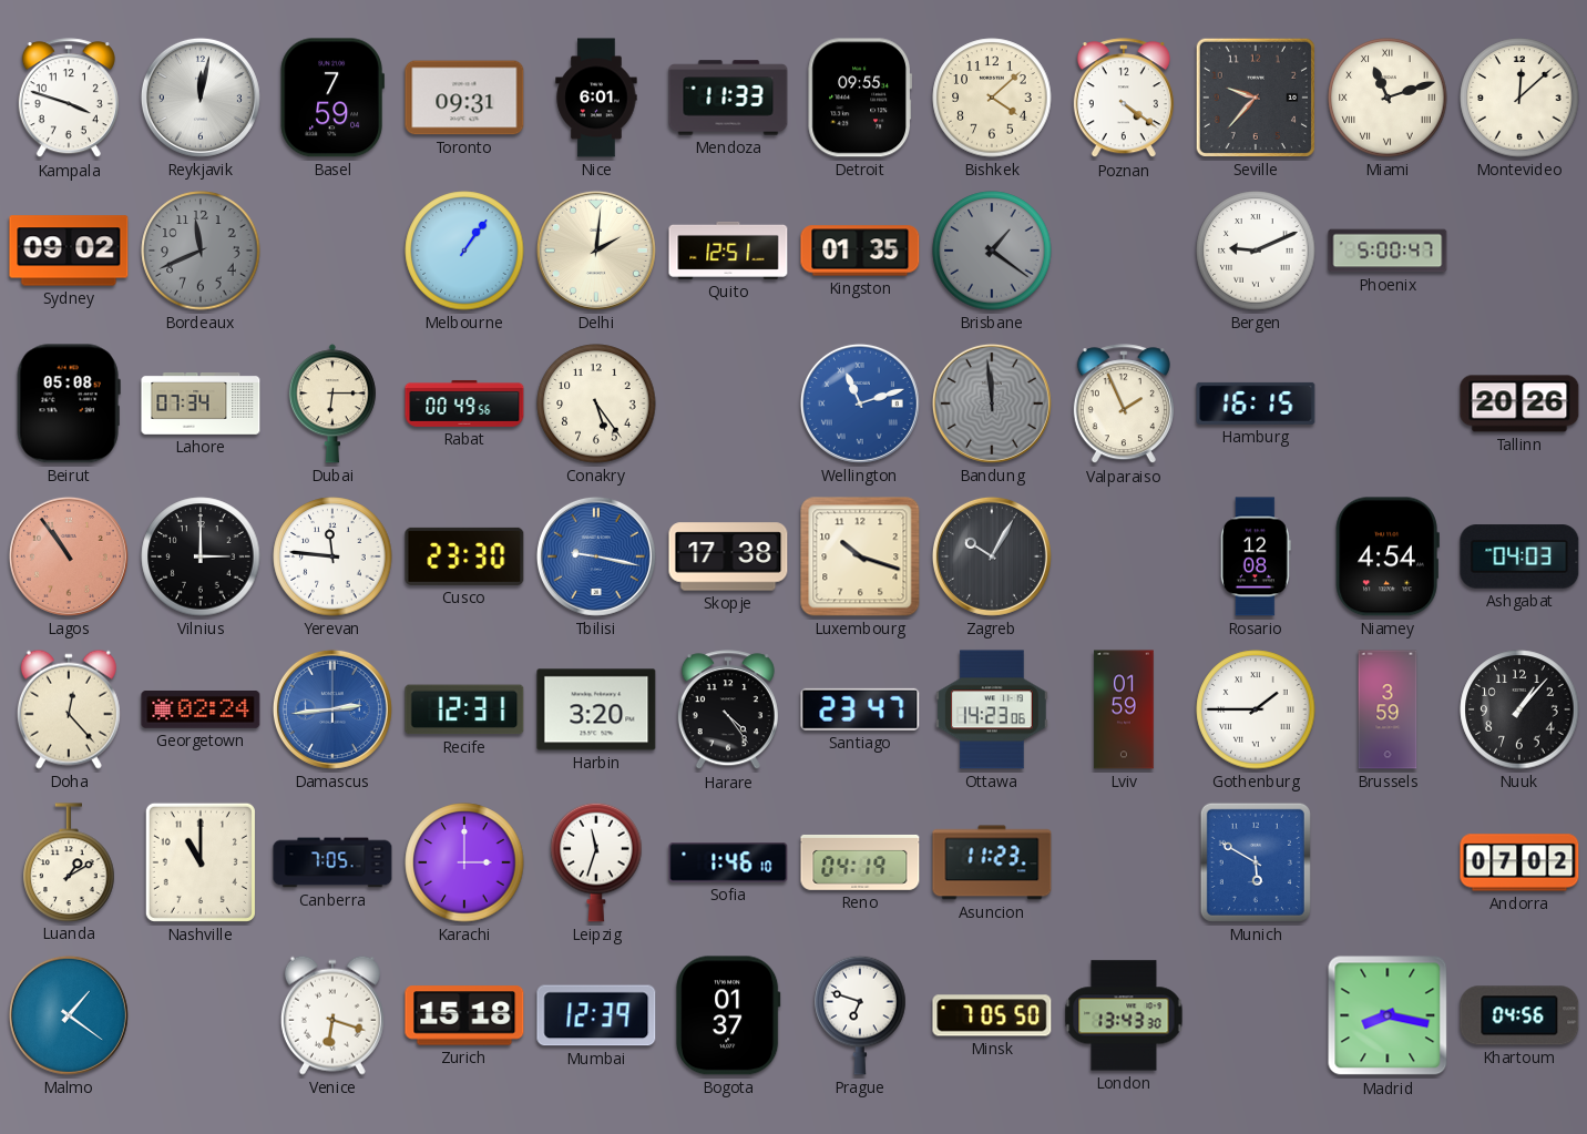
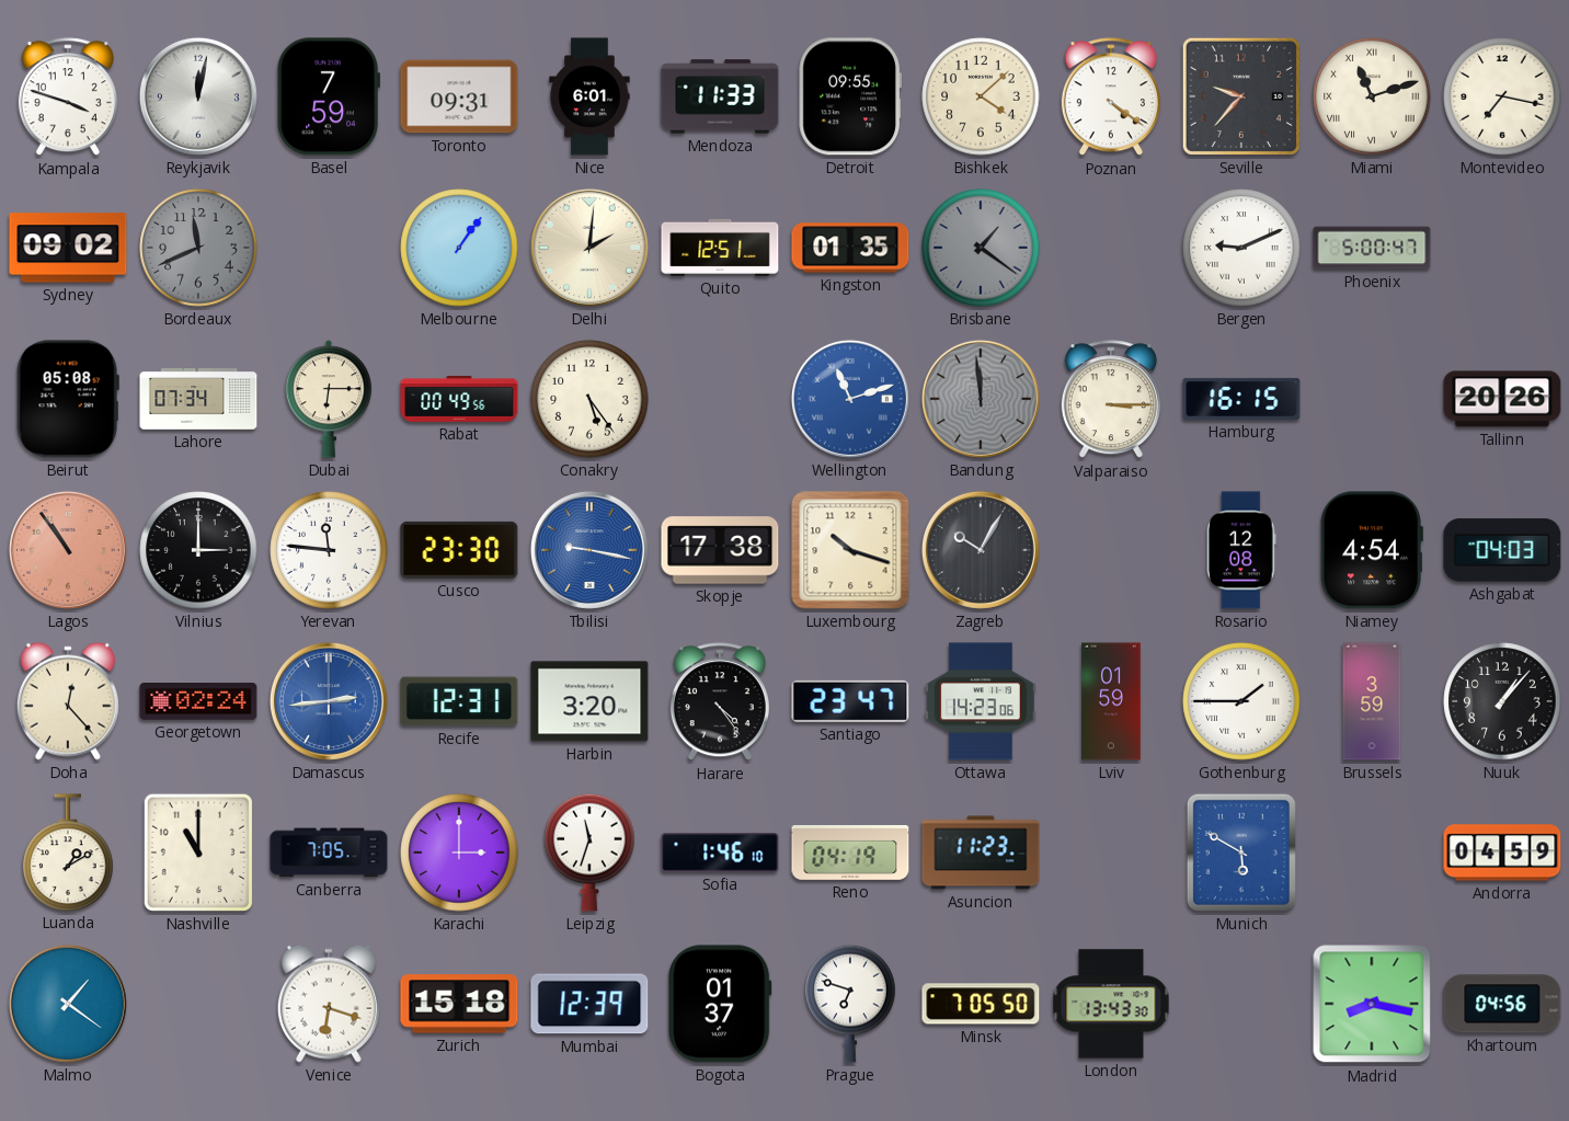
Montevideo: 12:08 -> 7:17
Valparaiso: 1:56 -> 3:15
Andorra: 07:02 -> 04:59
